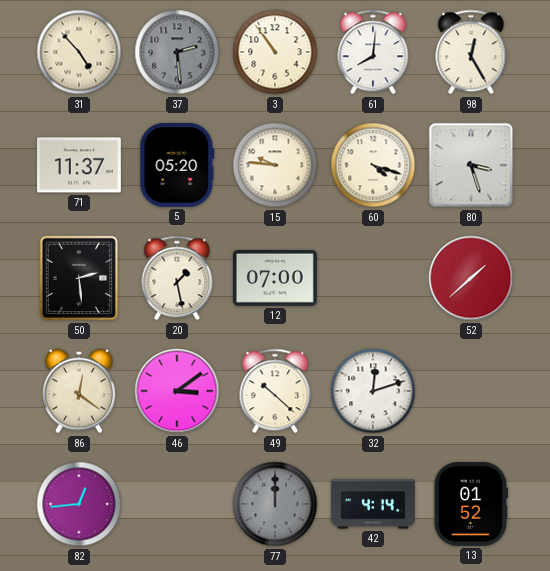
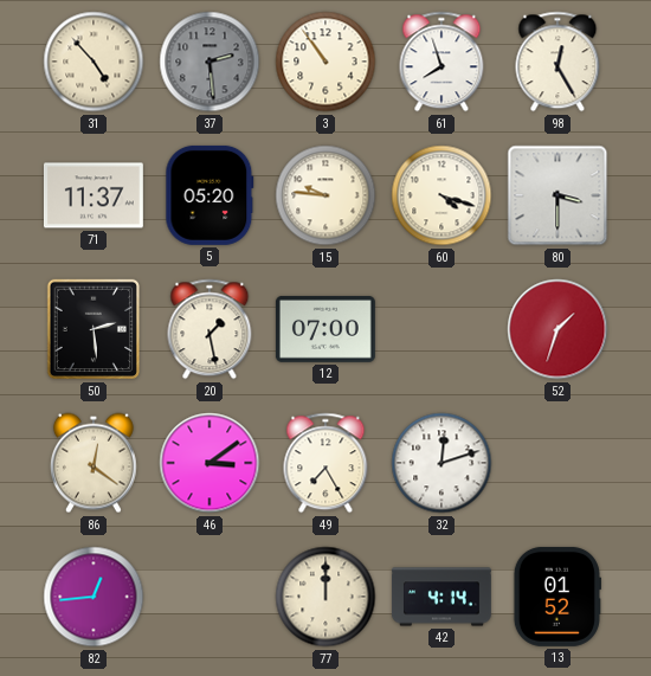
61: 8:01 -> 7:57
80: 3:27 -> 3:30
52: 1:38 -> 1:33
49: 10:22 -> 7:25
77 dial: grey -> cream
